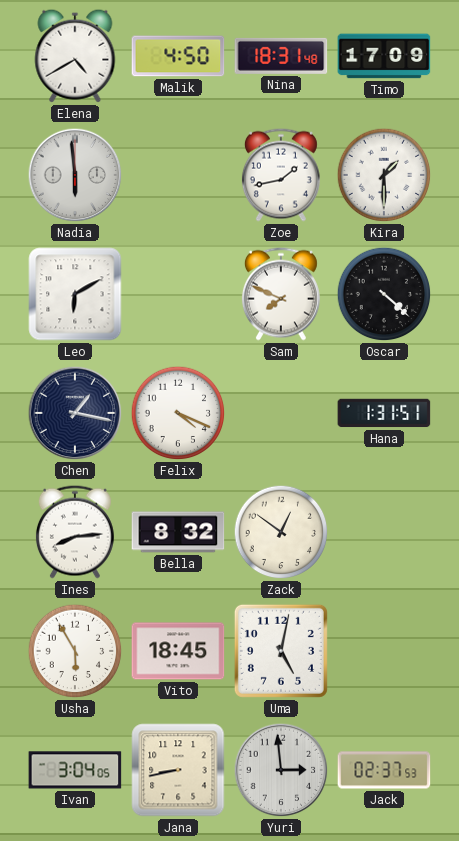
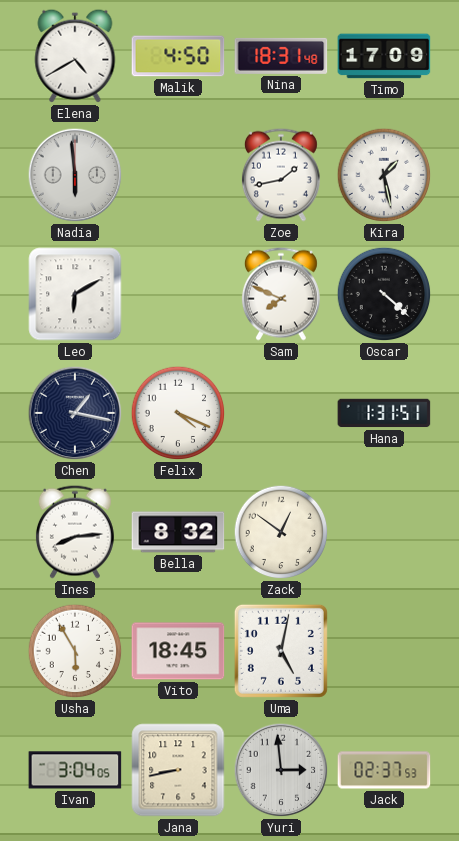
Kira: 1:30 -> 1:28
